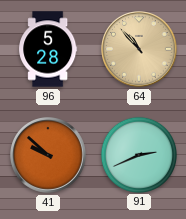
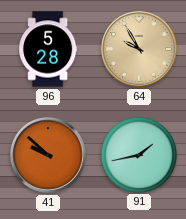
64: 10:53 -> 9:55
91: 2:41 -> 1:43
